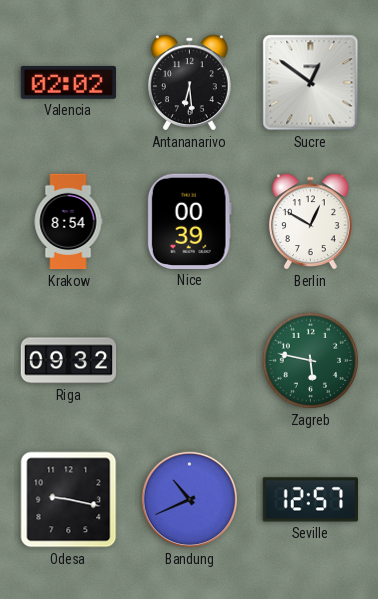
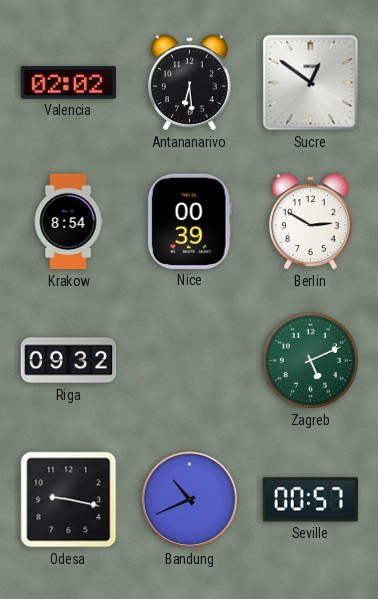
Berlin: 12:50 -> 2:50
Zagreb: 5:47 -> 5:11
Seville: 12:57 -> 00:57
